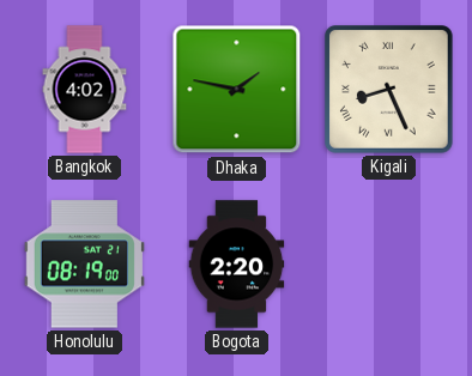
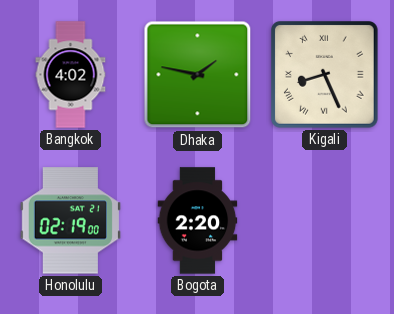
Honolulu: 08:19 -> 02:19
